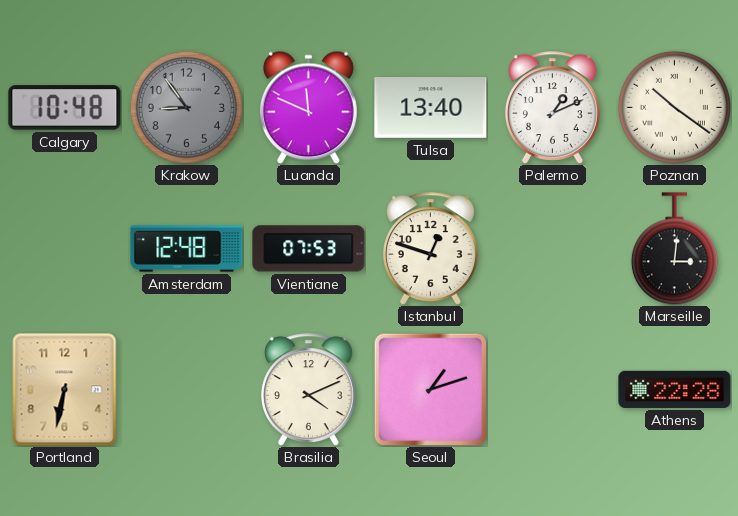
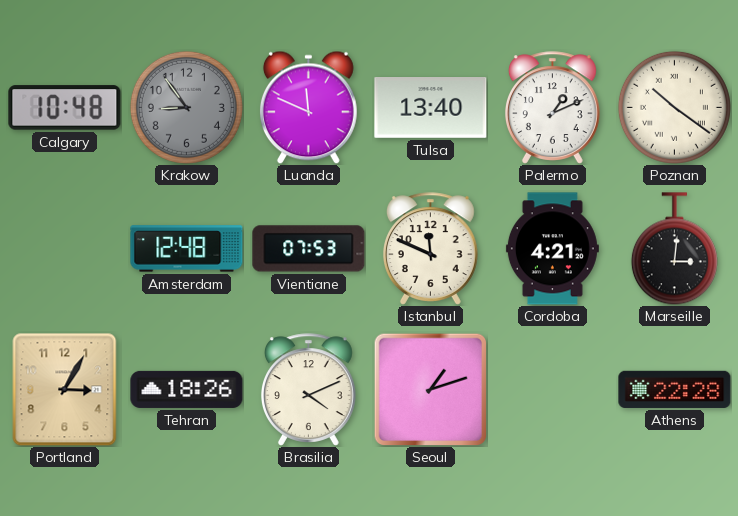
Istanbul: 12:48 -> 11:49
Cordoba: none -> 4:21
Portland: 6:32 -> 3:05
Tehran: none -> 18:26
